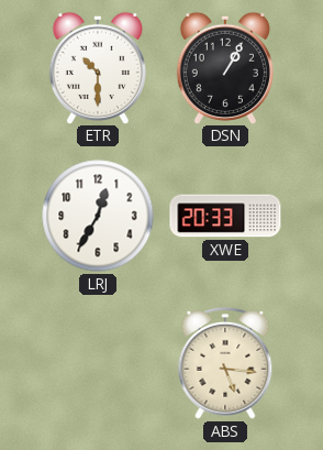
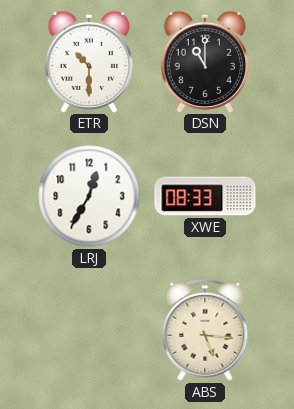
DSN: 1:05 -> 11:00
XWE: 20:33 -> 08:33
